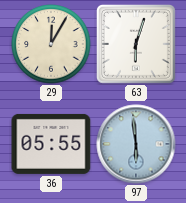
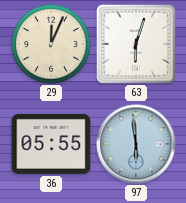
29: 12:05 -> 12:04
